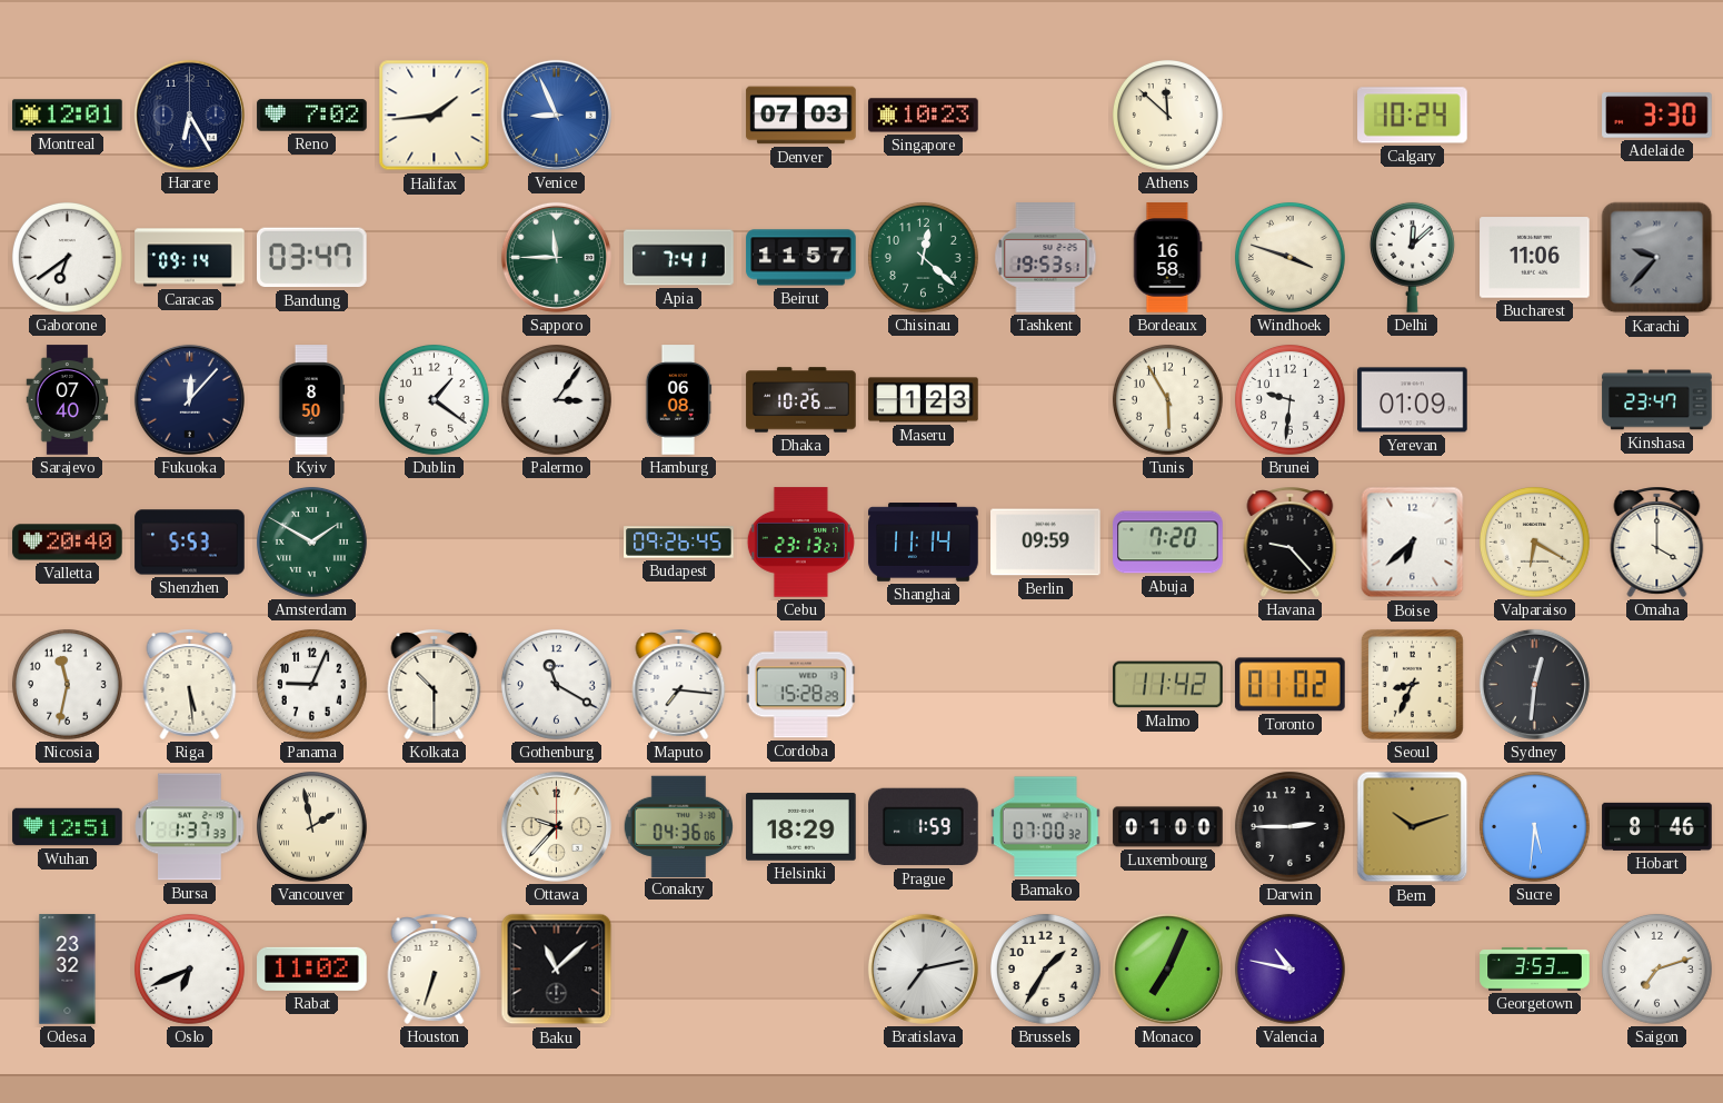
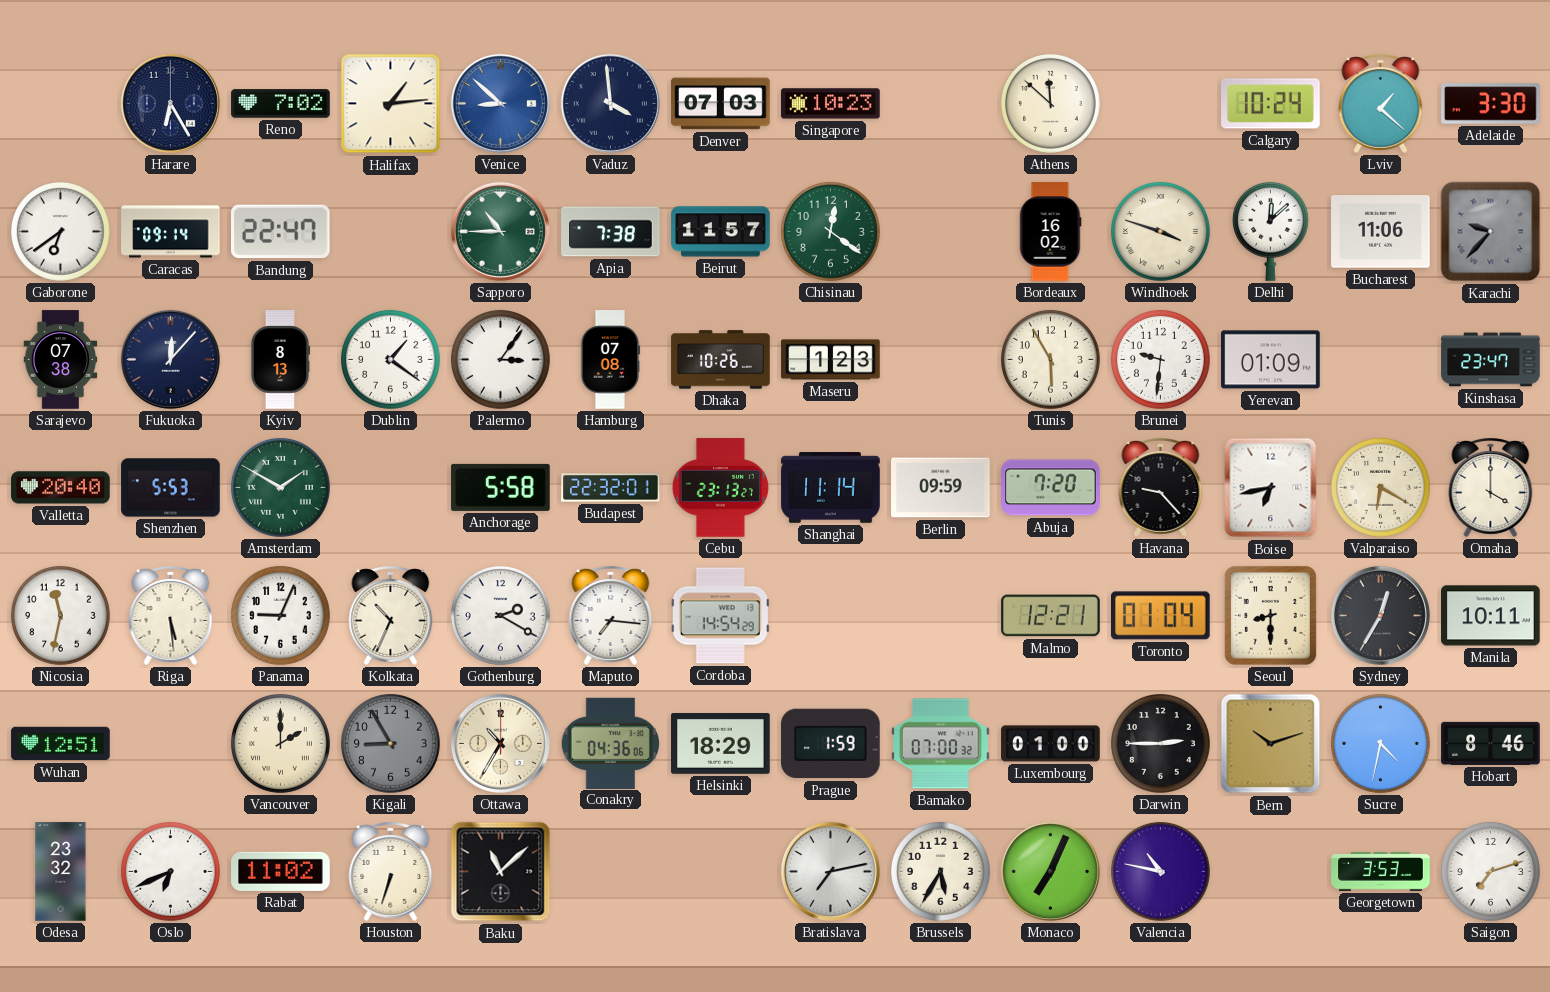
Montreal: 12:01 -> none
Halifax: 1:44 -> 1:14
Venice: 8:56 -> 8:52
Vaduz: none -> 3:59
Lviv: none -> 1:22
Bandung: 03:47 -> 22:47
Sapporo: 11:45 -> 10:45
Apia: 7:41 -> 7:38
Chisinau: 12:22 -> 12:21
Tashkent: 19:53 -> none
Bordeaux: 16:58 -> 16:02
Sarajevo: 07:40 -> 07:38
Kyiv: 8:50 -> 8:13
Hamburg: 06:08 -> 07:08
Anchorage: none -> 5:58
Budapest: 09:26 -> 22:32
Boise: 6:38 -> 6:43
Kolkata: 10:30 -> 10:34
Gothenburg: 11:20 -> 2:20
Cordoba: 15:28 -> 14:54
Malmo: 11:42 -> 12:21
Toronto: 01:02 -> 01:04
Seoul: 8:34 -> 8:30
Sydney: 12:31 -> 12:35
Manila: none -> 10:11
Bursa: 1:37 -> none
Vancouver: 1:58 -> 2:00
Kigali: none -> 8:55
Ottawa: 9:37 -> 10:35
Sucre: 5:31 -> 4:32
Brussels: 1:35 -> 5:35
